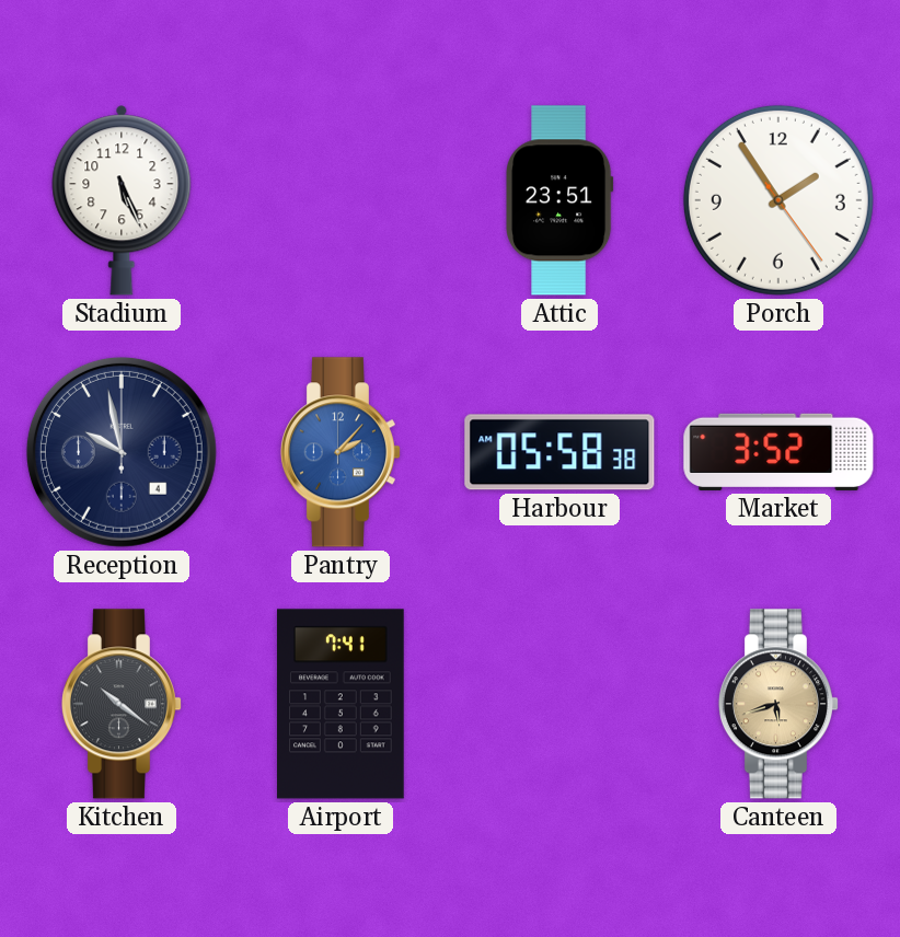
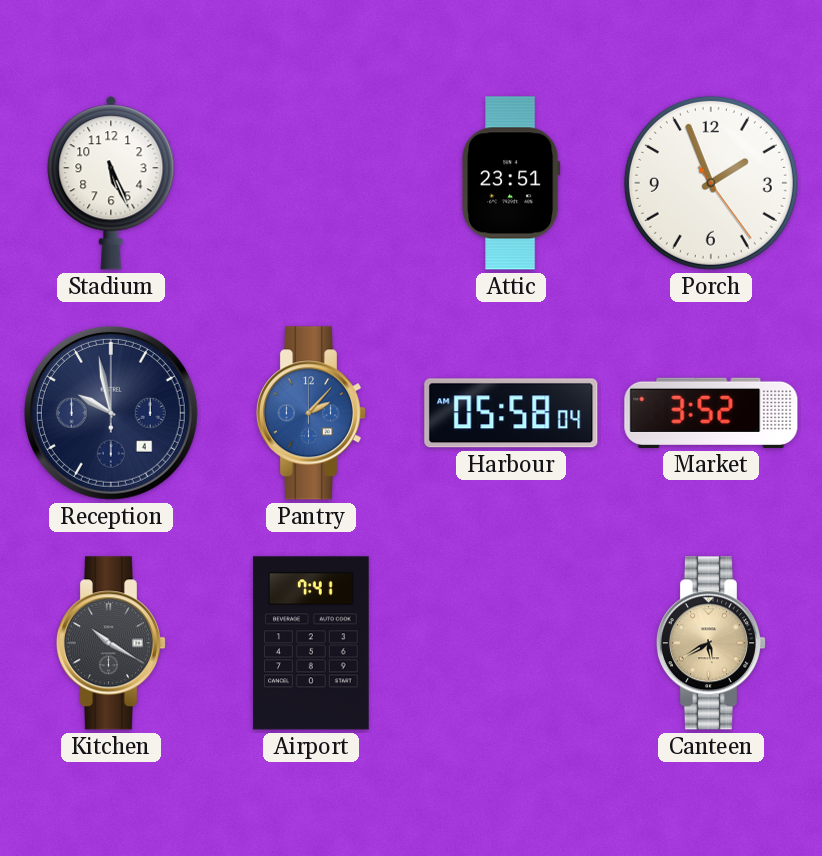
Porch: 1:54 -> 1:56
Harbour: 05:58:38 -> 05:58:04
Kitchen: 10:21 -> 10:20
Canteen: 5:42 -> 5:40
